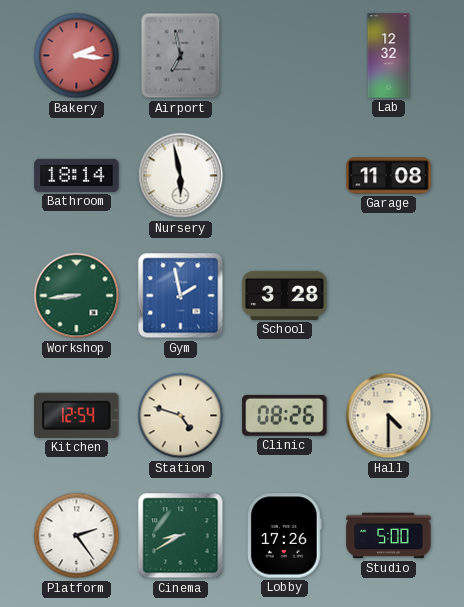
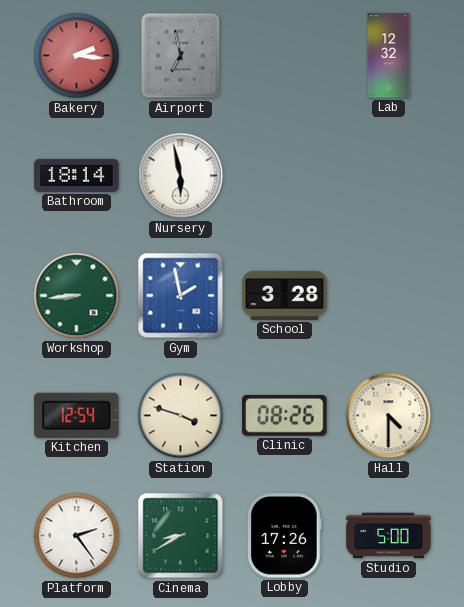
Garage: 11:08 -> none
Station: 4:48 -> 3:48
